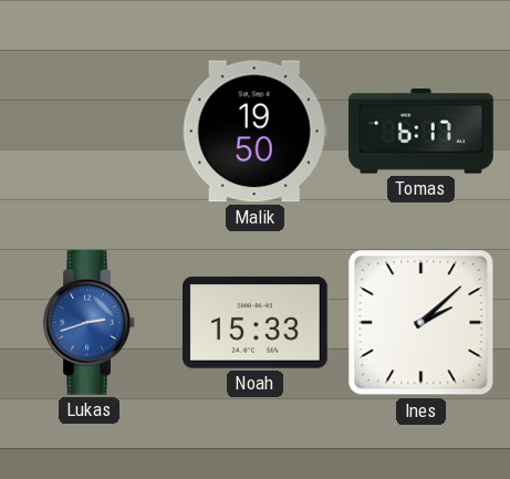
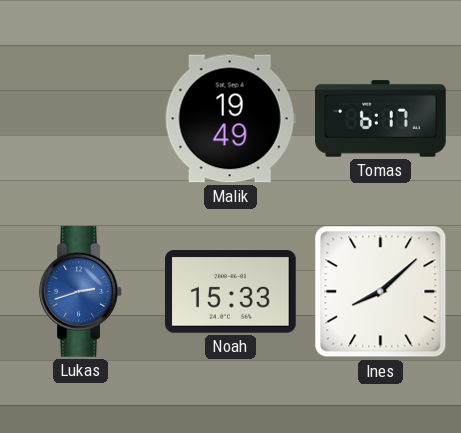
Malik: 19:50 -> 19:49
Ines: 2:08 -> 8:08
